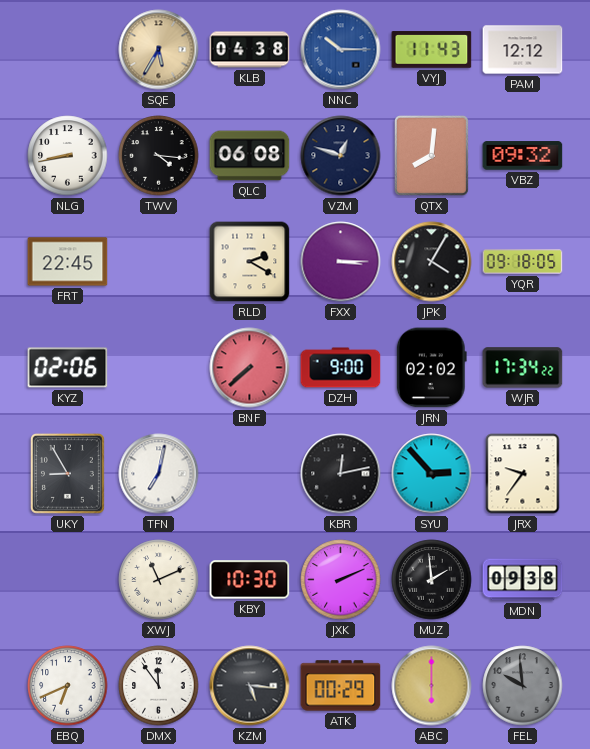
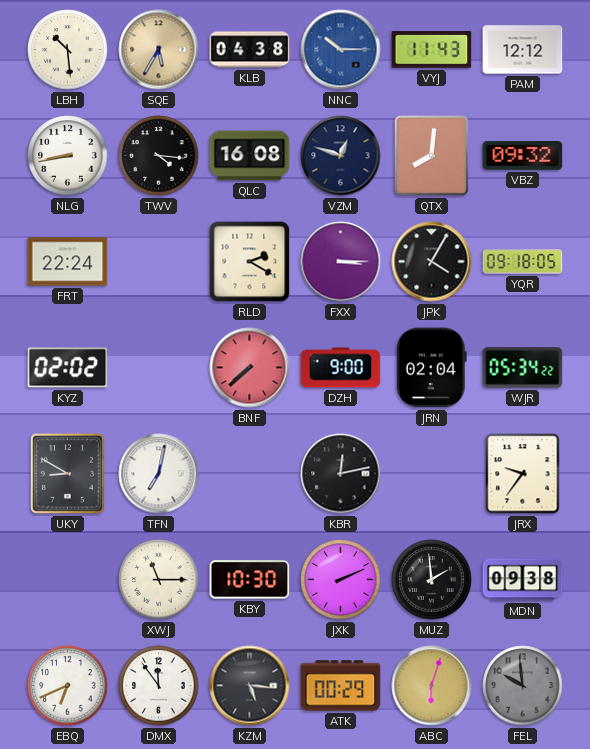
LBH: none -> 10:29
QLC: 06:08 -> 16:08
FRT: 22:45 -> 22:24
KYZ: 02:06 -> 02:02
JRN: 02:02 -> 02:04
WJR: 17:34 -> 05:34
UKY: 8:55 -> 8:50
SYU: 2:53 -> none
XWJ: 11:11 -> 11:15
ABC: 6:00 -> 6:03
